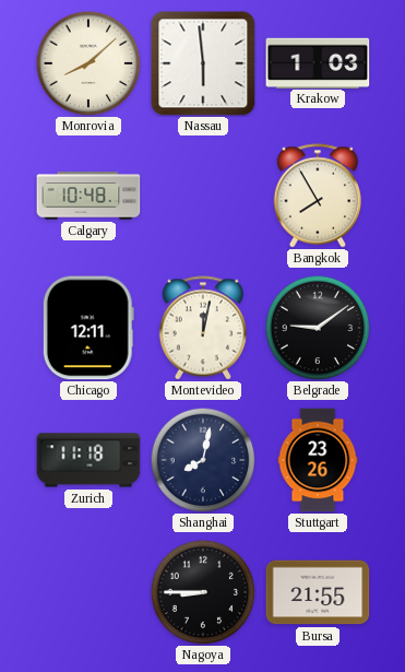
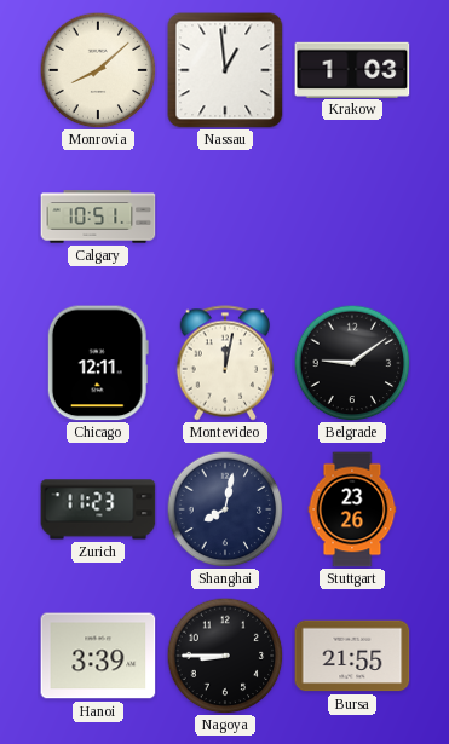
Nassau: 5:59 -> 12:59
Calgary: 10:48 -> 10:51
Bangkok: 7:55 -> none
Zurich: 11:18 -> 11:23
Hanoi: none -> 3:39
